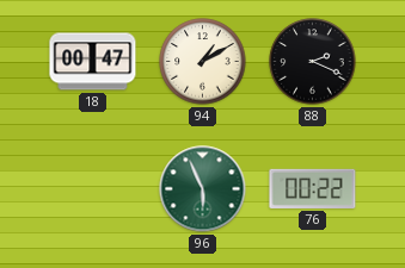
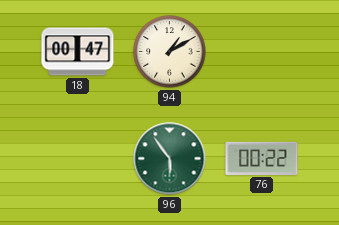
88: 2:19 -> none
96: 5:56 -> 5:54
